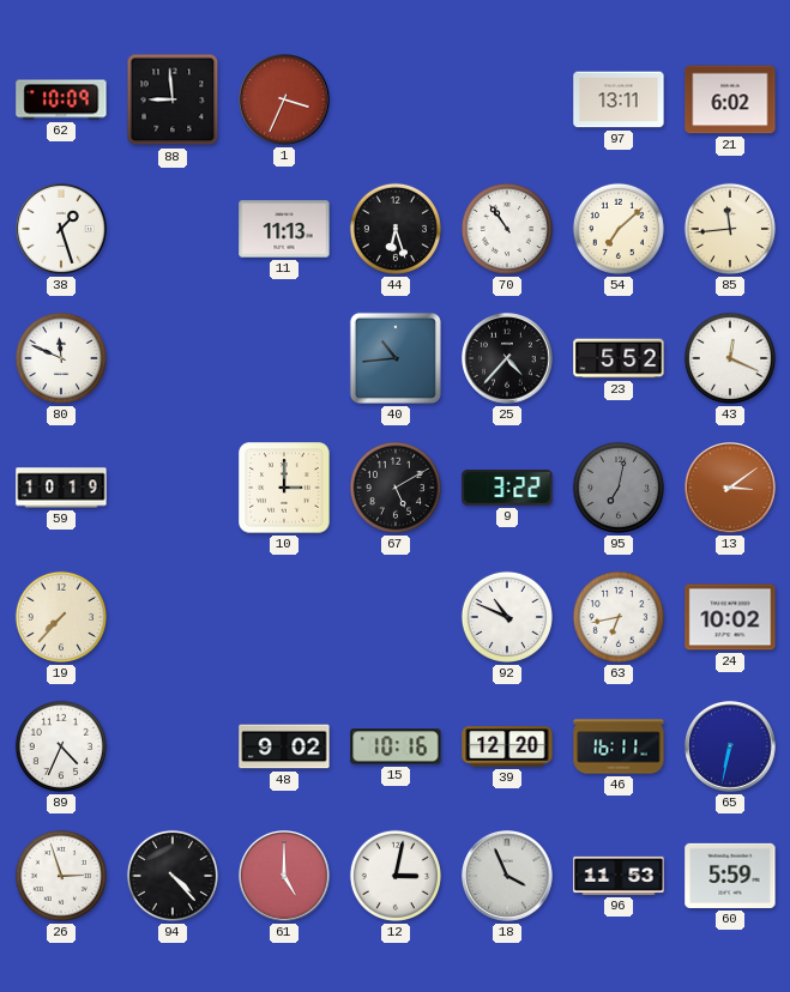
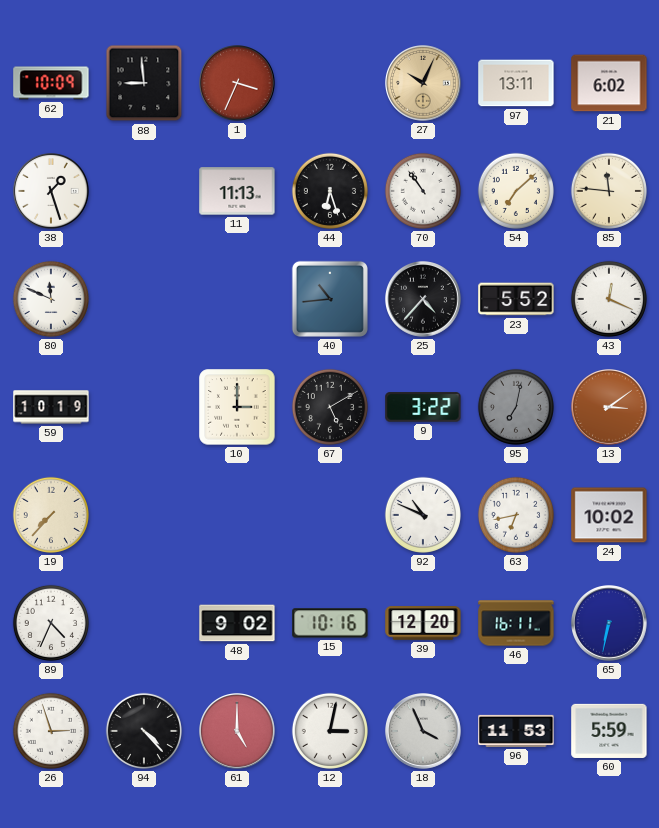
27: none -> 10:04
85: 11:44 -> 11:46
